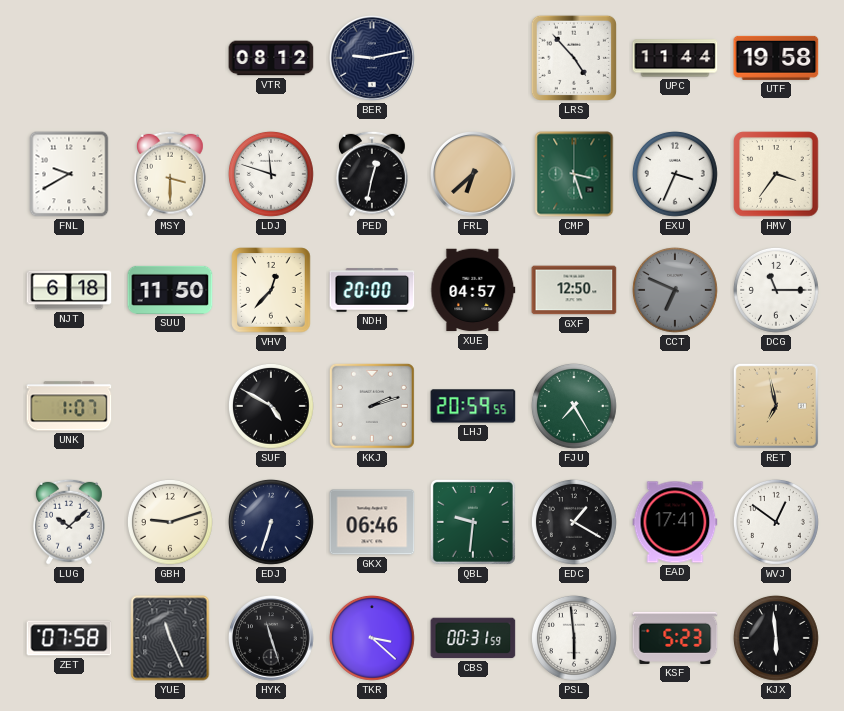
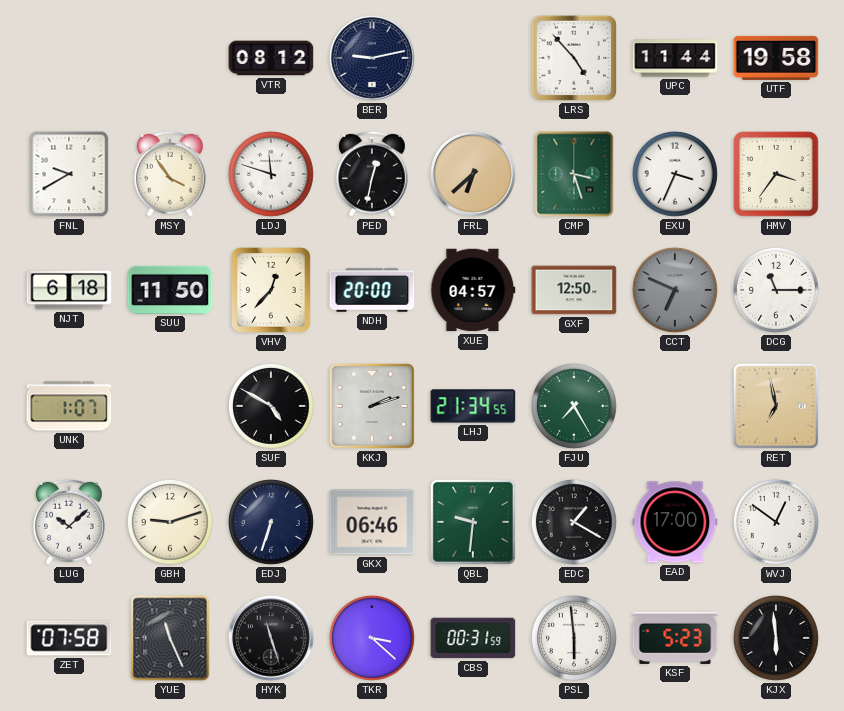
MSY: 3:30 -> 3:54
LHJ: 20:59 -> 21:34
EAD: 17:41 -> 17:00
